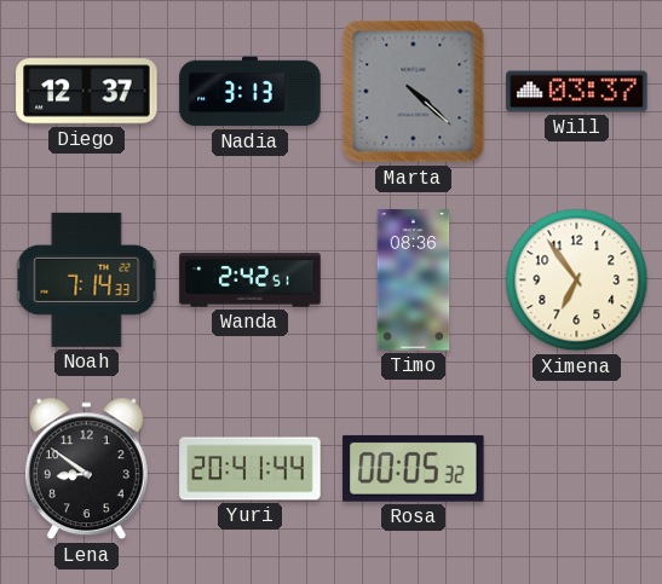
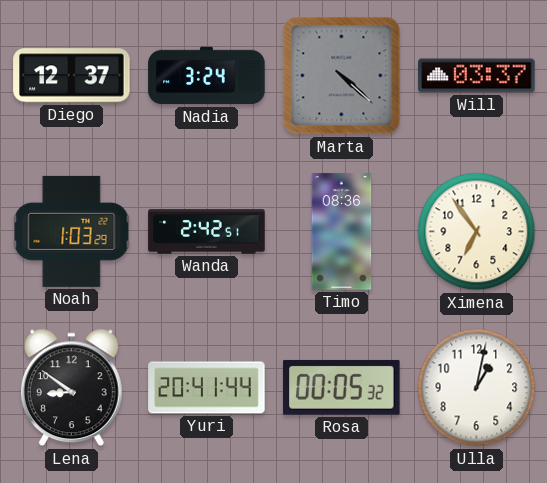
Nadia: 3:13 -> 3:24
Noah: 7:14 -> 1:03
Ulla: none -> 1:02
